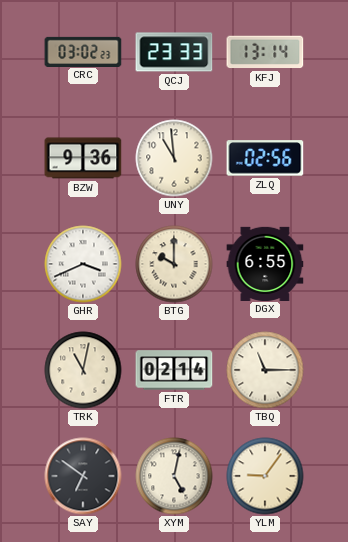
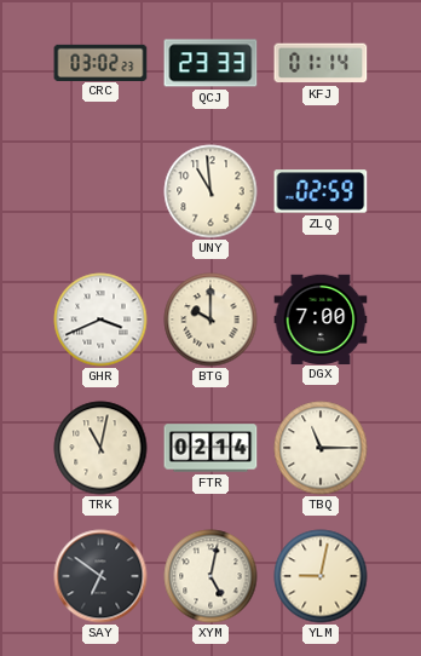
KFJ: 13:14 -> 01:14
BZW: 9:36 -> none
ZLQ: 02:56 -> 02:59
DGX: 6:55 -> 7:00
YLM: 9:06 -> 9:02
